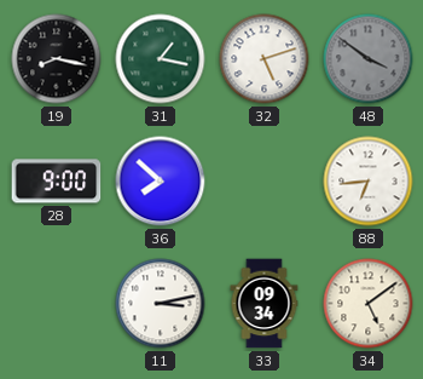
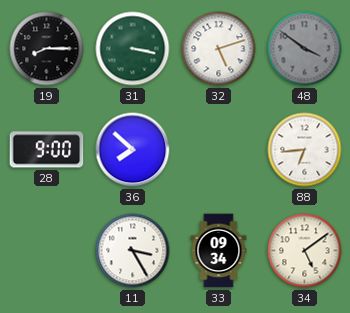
19: 8:17 -> 8:15
31: 1:17 -> 3:17
11: 3:13 -> 3:25
